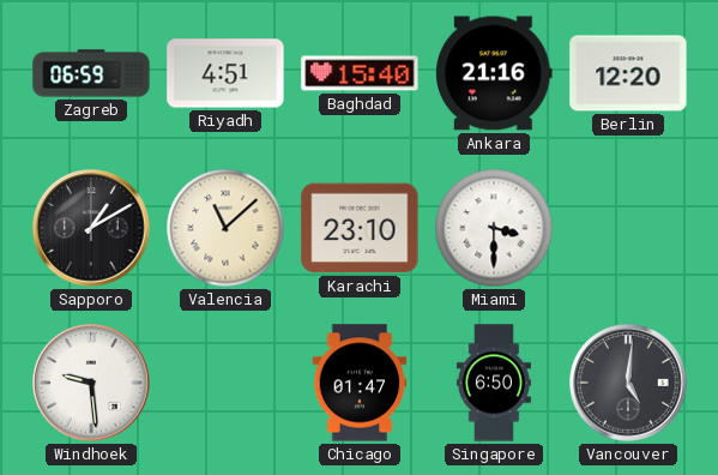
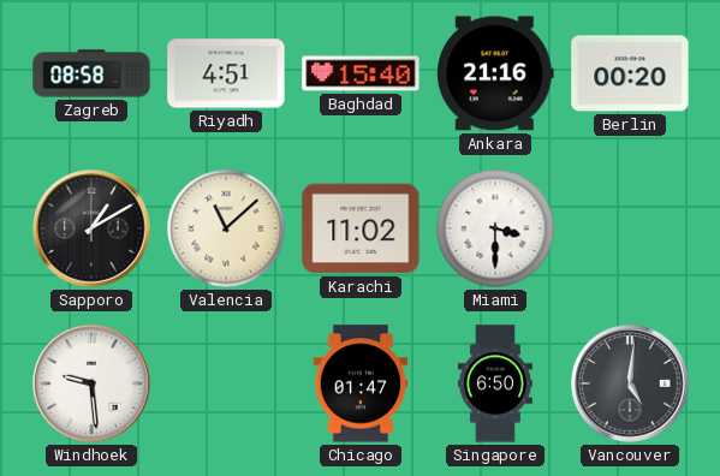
Zagreb: 06:59 -> 08:58
Berlin: 12:20 -> 00:20
Karachi: 23:10 -> 11:02
